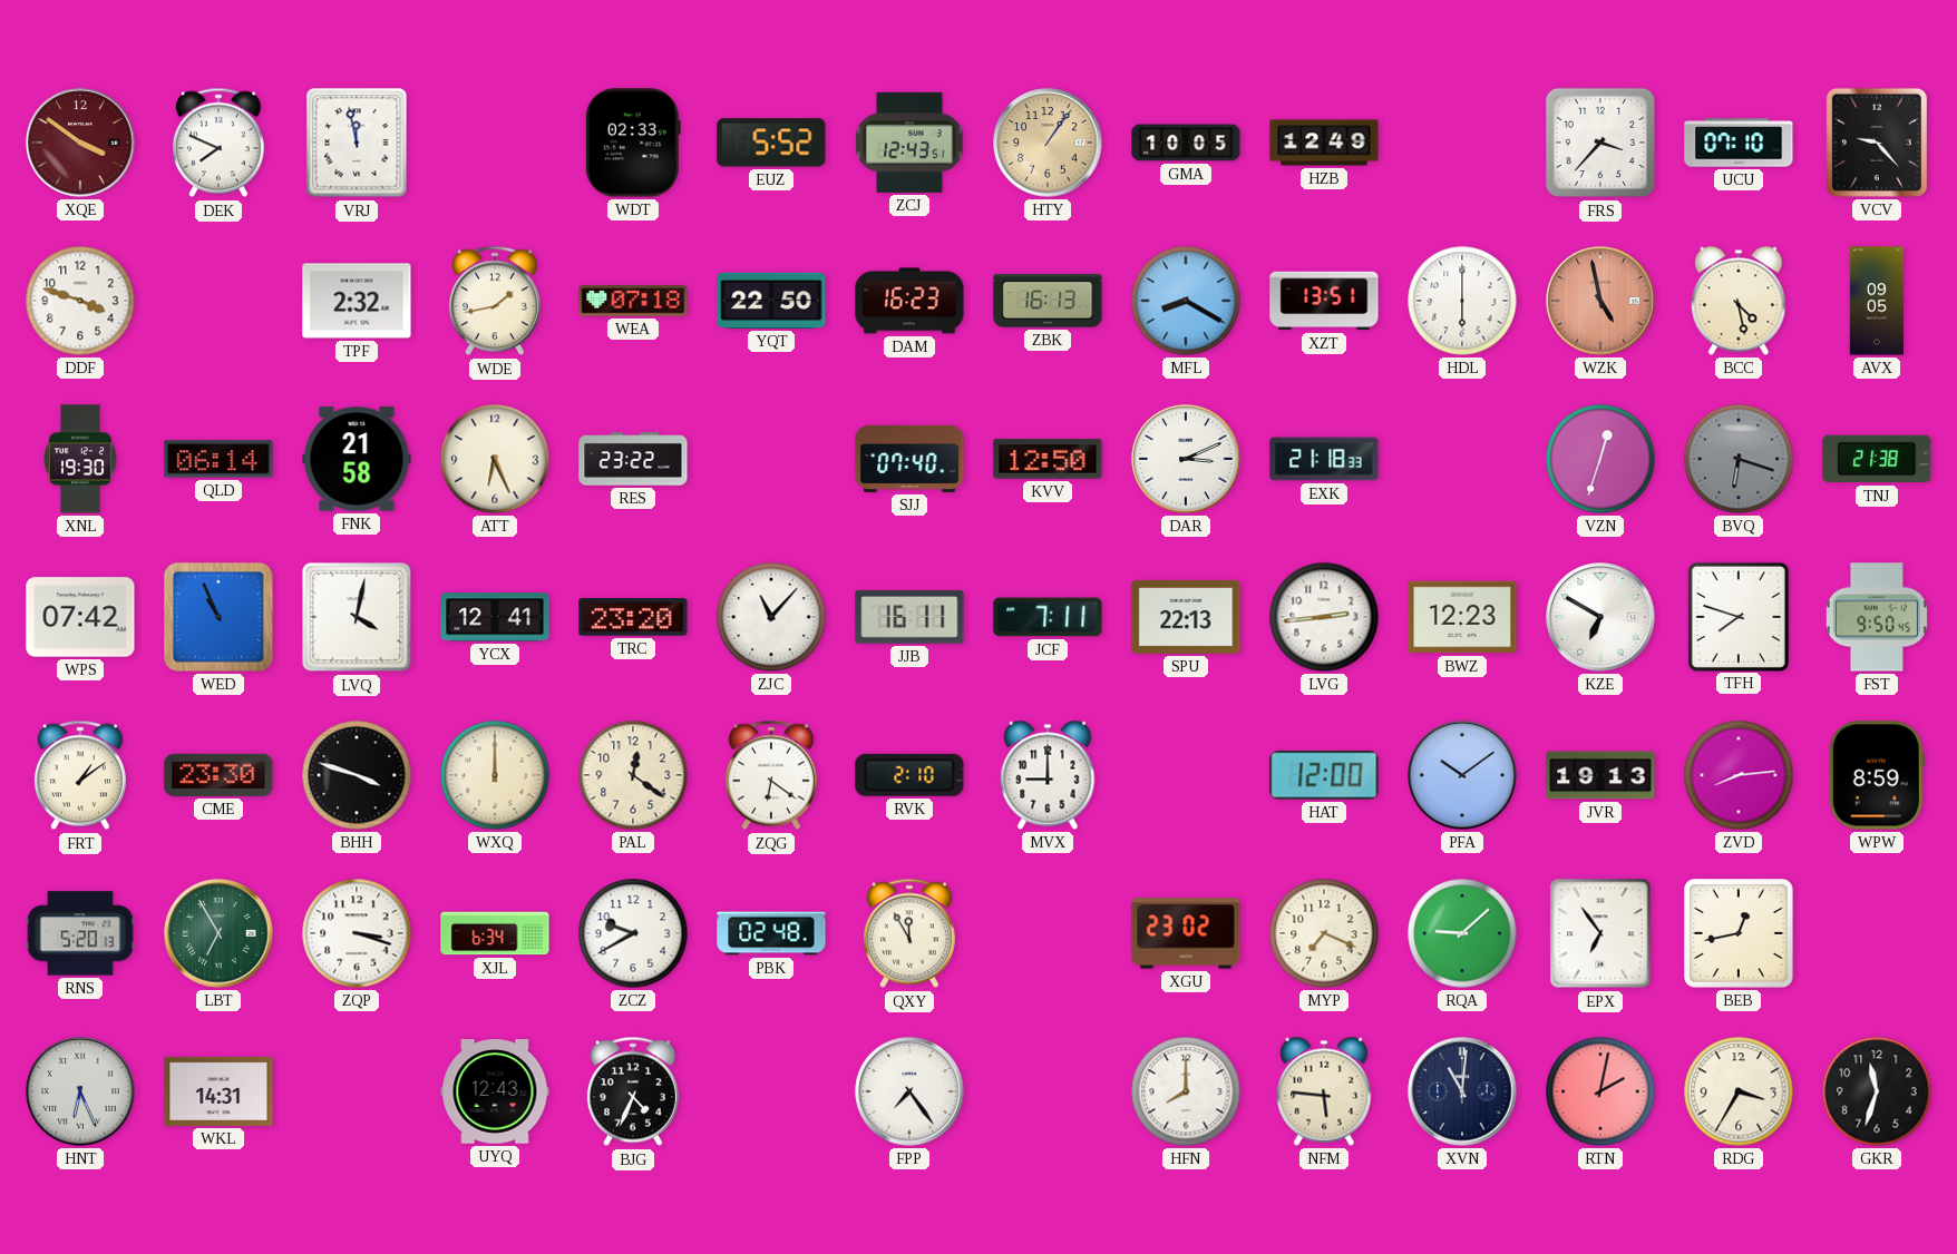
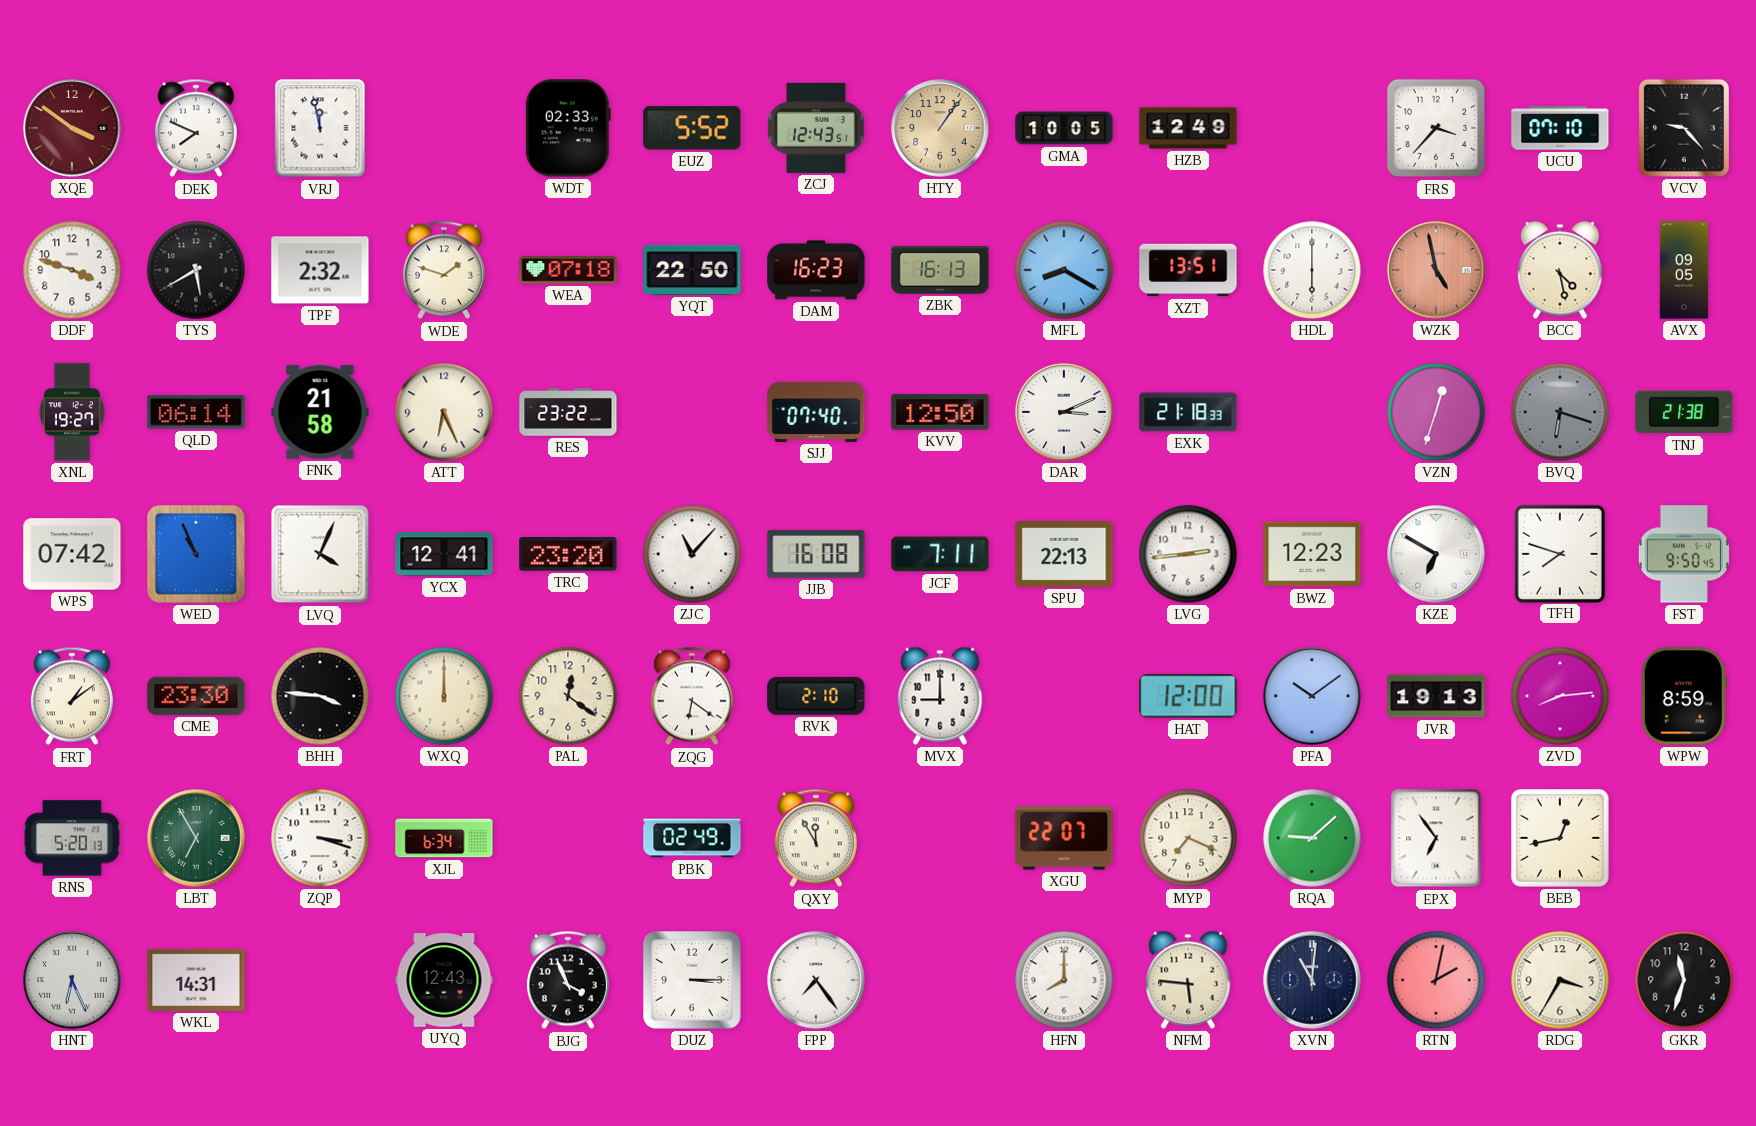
TYS: none -> 5:40
WDE: 1:43 -> 1:48
XNL: 19:30 -> 19:27
LVQ: 4:02 -> 4:04
JJB: 16:11 -> 16:08
BHH: 3:48 -> 3:46
ZCZ: 9:40 -> none
PBK: 02:48 -> 02:49
XGU: 23:02 -> 22:07
BJG: 4:34 -> 3:56
DUZ: none -> 3:15
